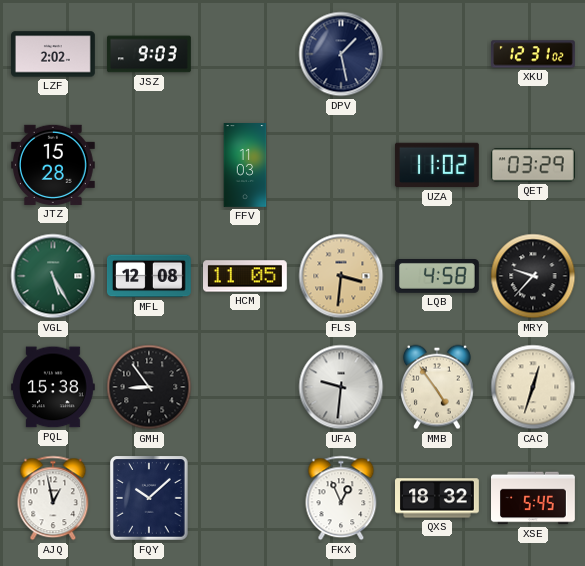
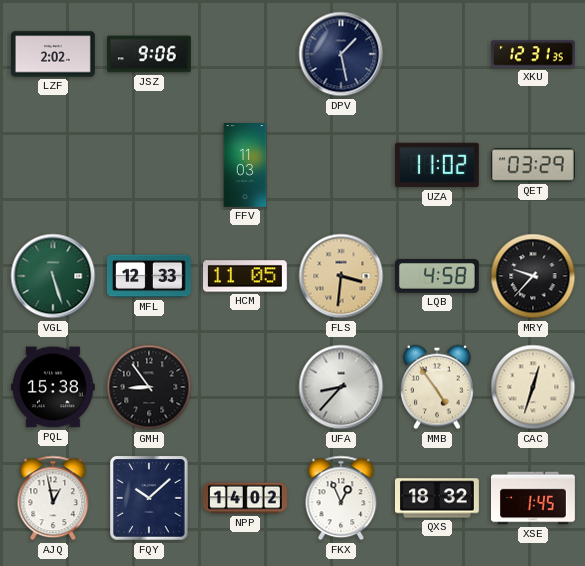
JSZ: 9:03 -> 9:06
XKU: 12:31:02 -> 12:31:35
JTZ: 15:28 -> none
VGL: 5:25 -> 5:27
MFL: 12:08 -> 12:33
UFA: 9:31 -> 8:37
NPP: none -> 14:02
XSE: 5:45 -> 1:45
